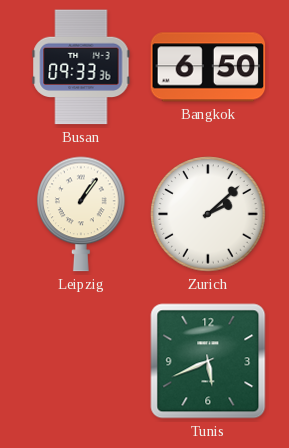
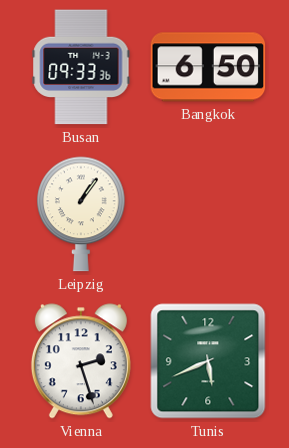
Zurich: 2:08 -> none
Vienna: none -> 2:27
